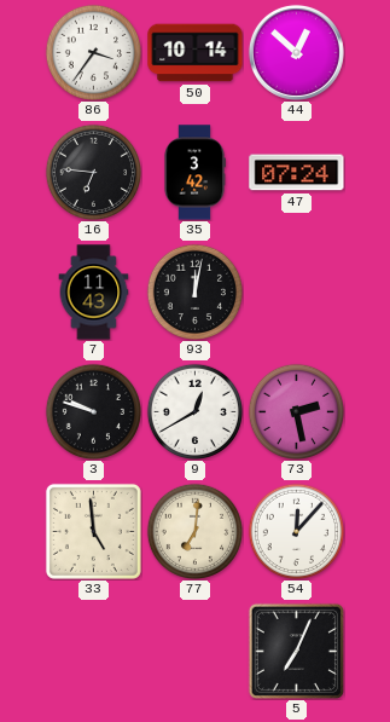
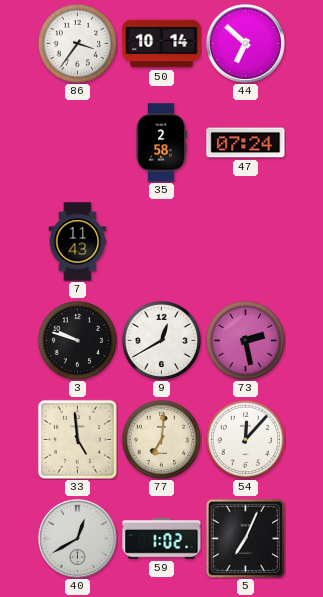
44: 12:52 -> 6:52
16: 6:46 -> none
35: 3:42 -> 2:58
93: 12:02 -> none
40: none -> 12:40
59: none -> 1:02
